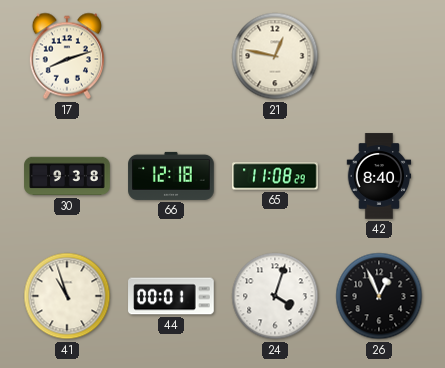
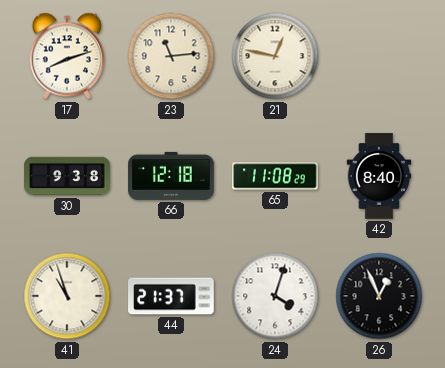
23: none -> 11:14
44: 00:01 -> 21:37
